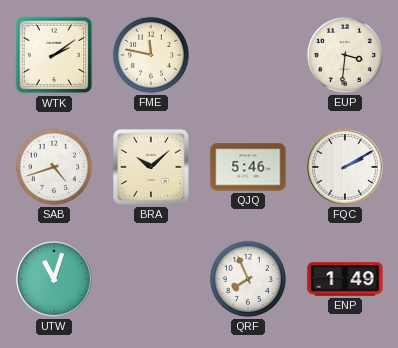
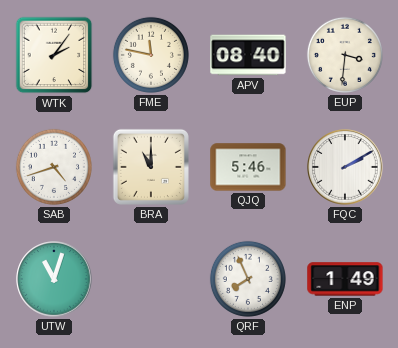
WTK: 2:09 -> 2:06
APV: none -> 08:40
BRA: 10:08 -> 11:00
